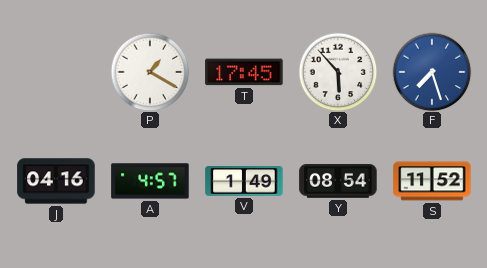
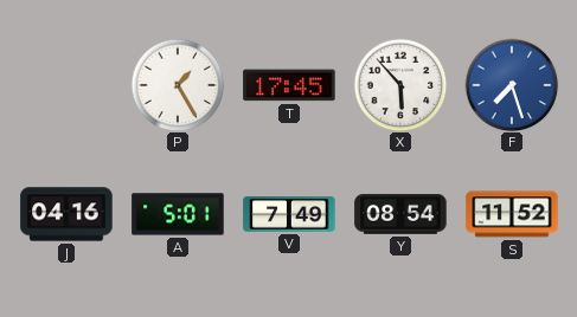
P: 1:20 -> 1:25
A: 4:57 -> 5:01
V: 1:49 -> 7:49
